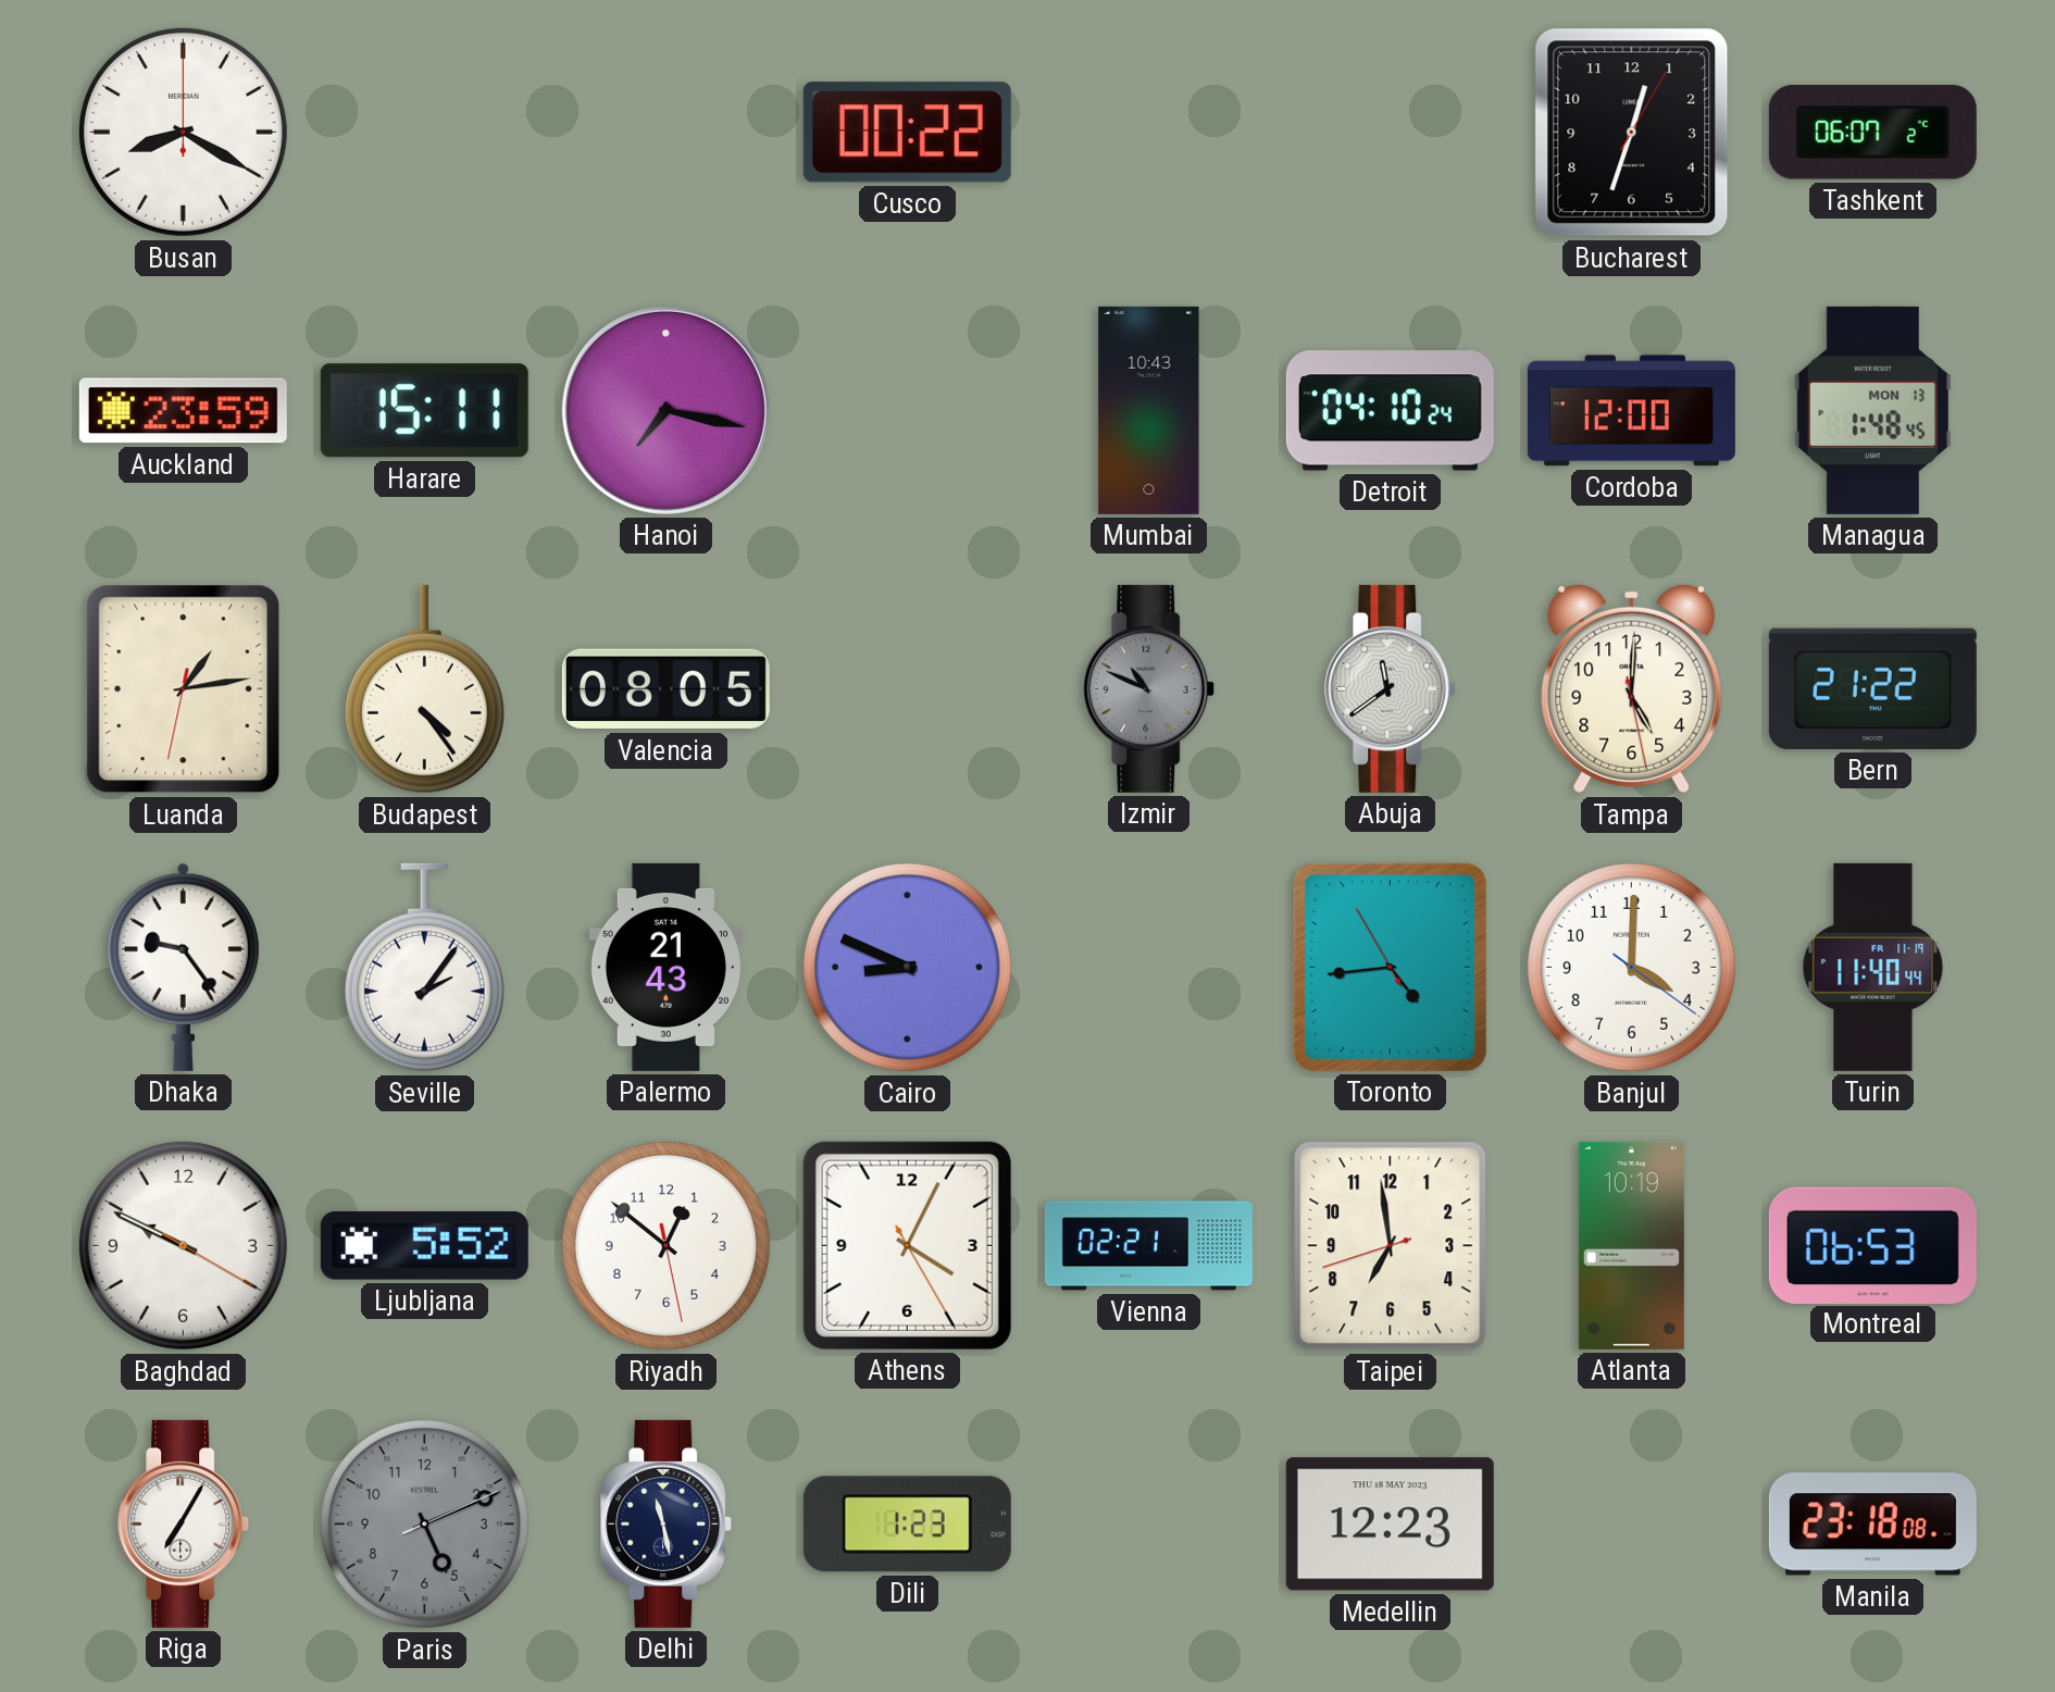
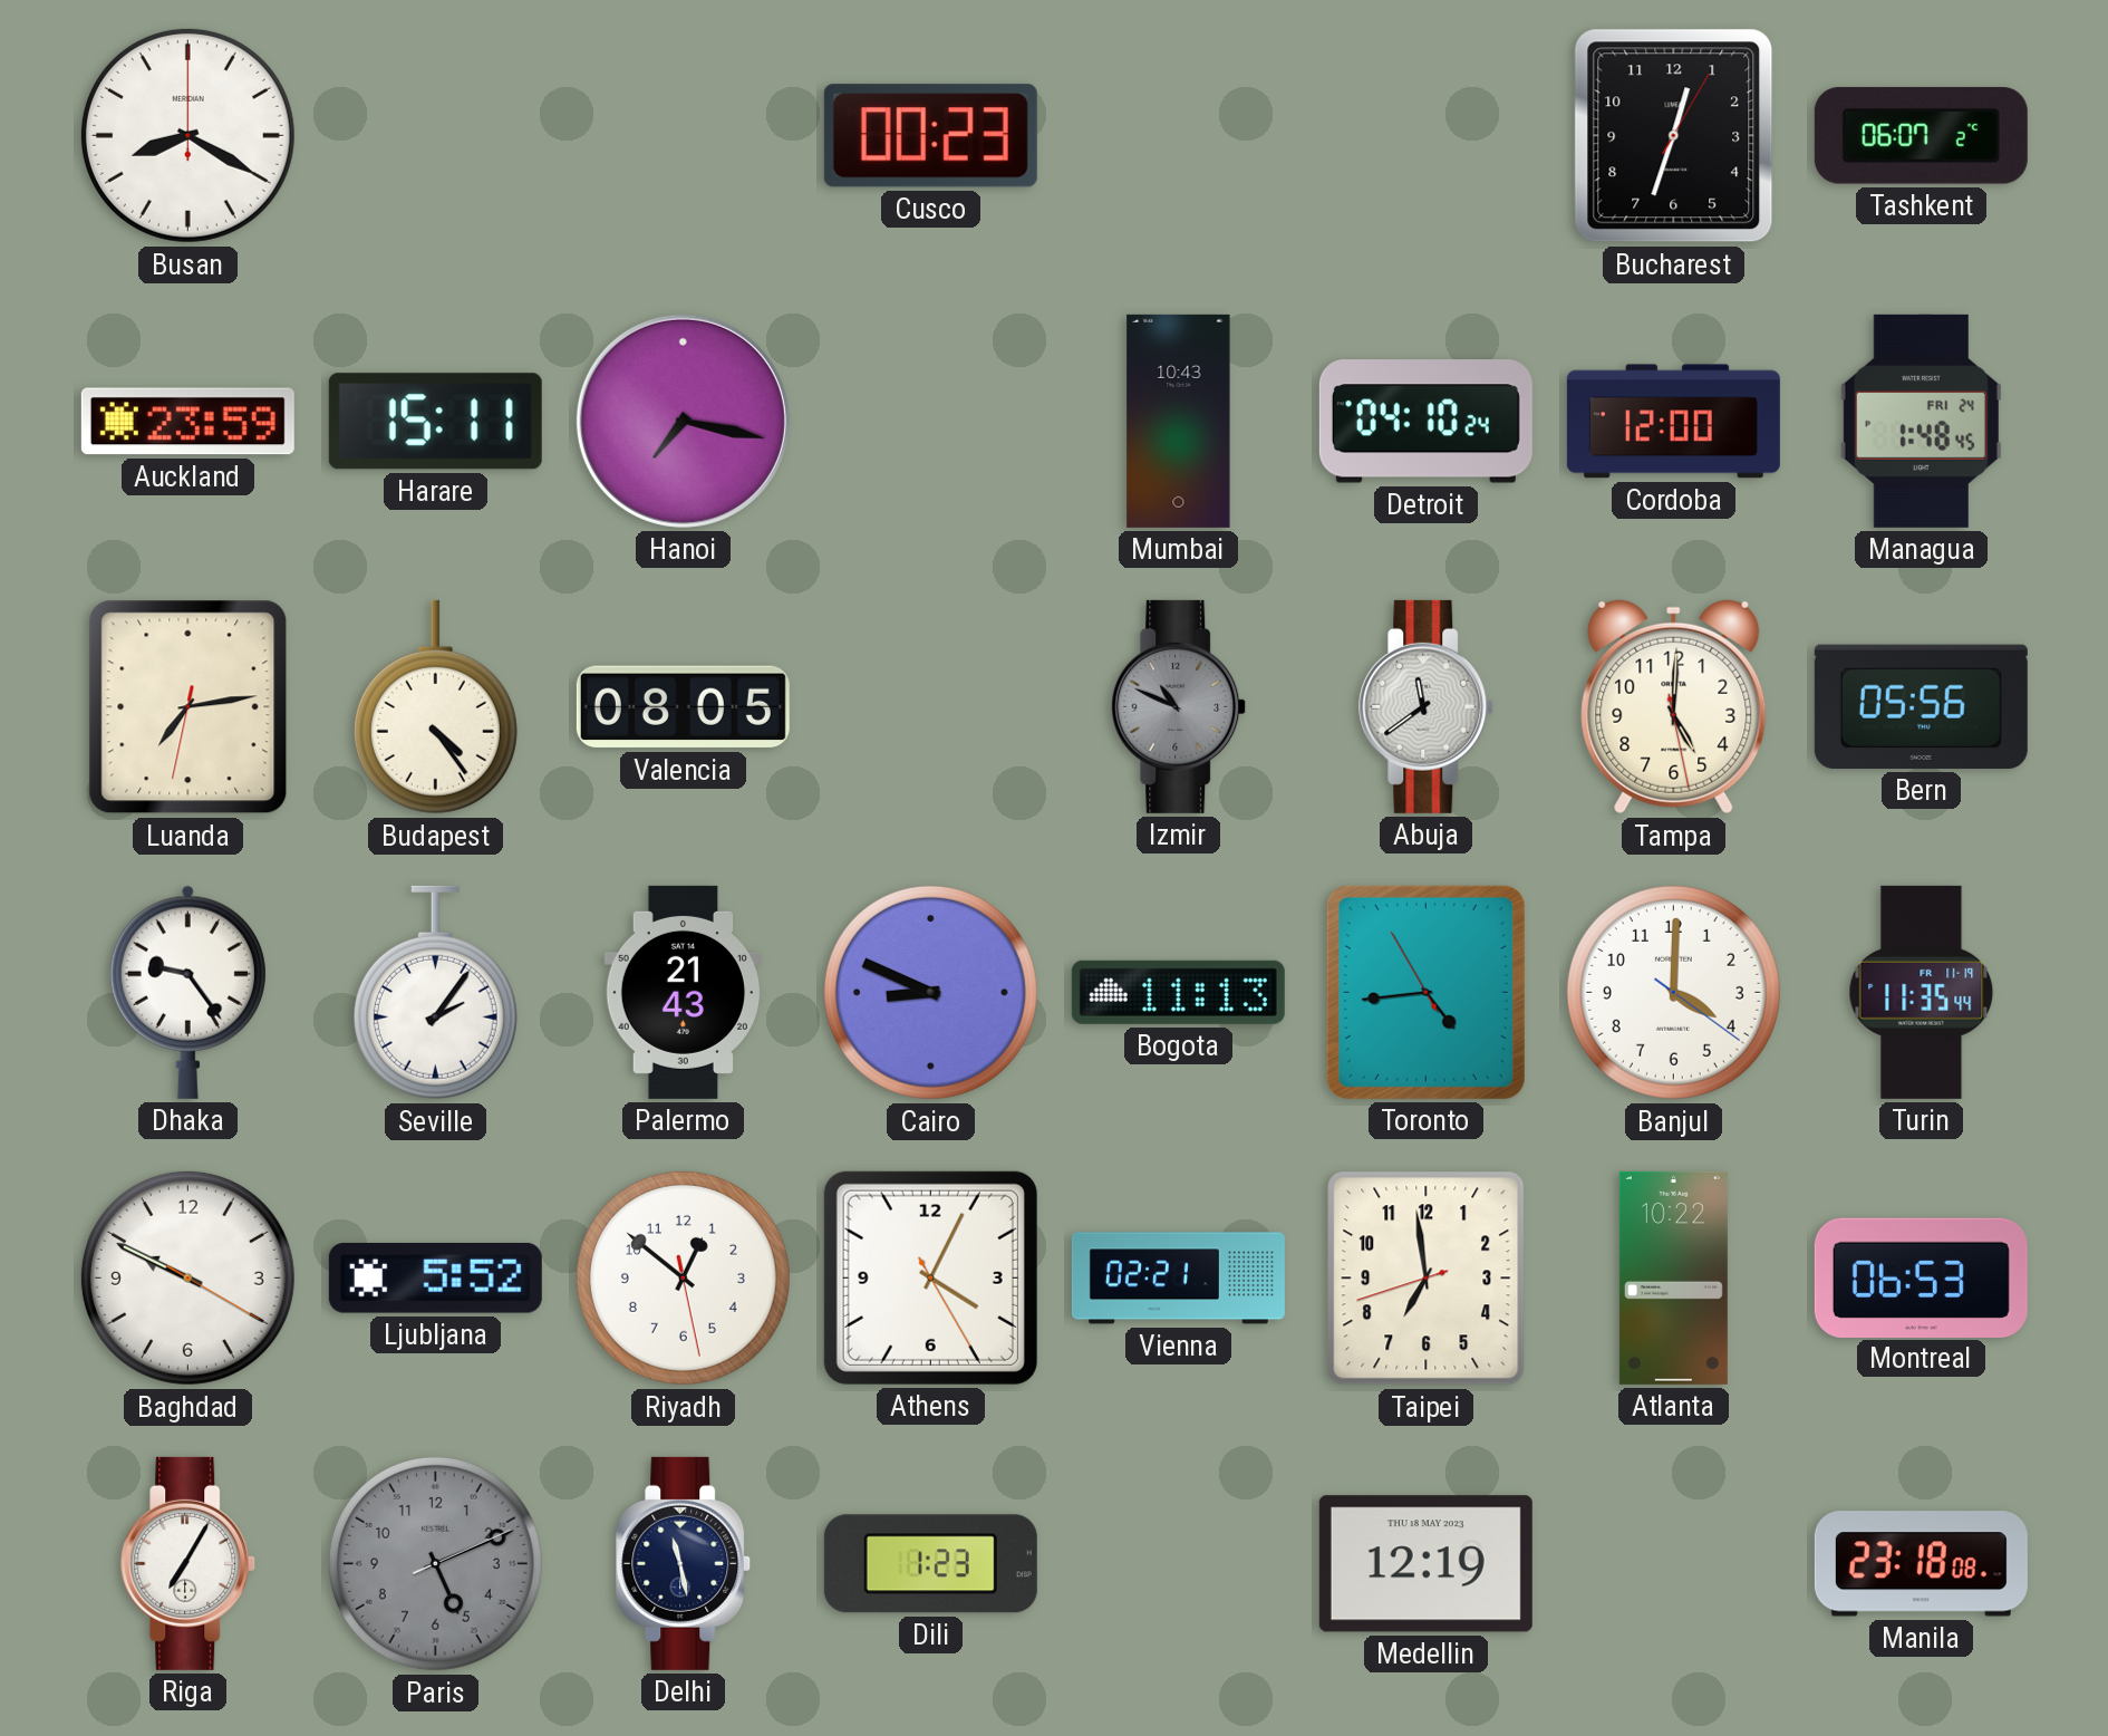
Cusco: 00:22 -> 00:23
Managua date: MON 13 -> FRI 24
Luanda: 1:13 -> 7:13
Bern: 21:22 -> 05:56
Bogota: none -> 11:13
Turin: 11:40 -> 11:35
Atlanta: 10:19 -> 10:22
Medellin: 12:23 -> 12:19
